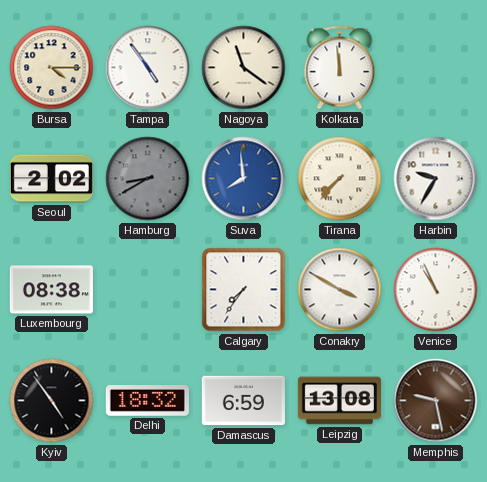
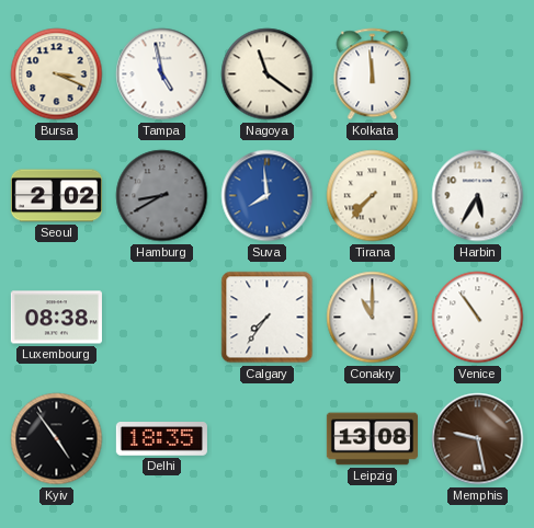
Bursa: 4:15 -> 3:19
Tampa: 4:54 -> 4:58
Harbin: 9:35 -> 5:35
Conakry: 3:50 -> 11:00
Venice: 10:56 -> 10:54
Delhi: 18:32 -> 18:35
Damascus: 6:59 -> none
